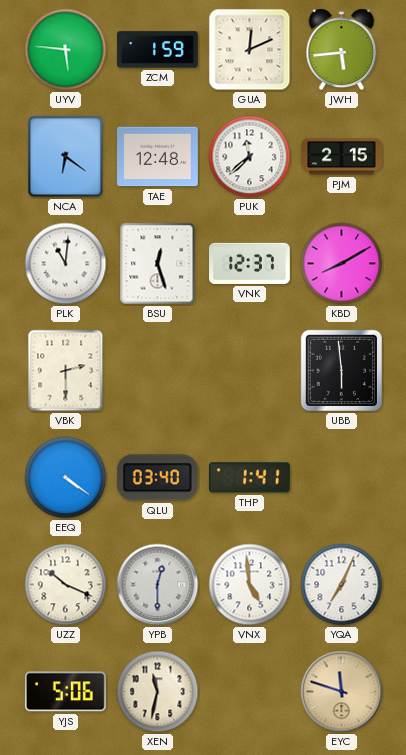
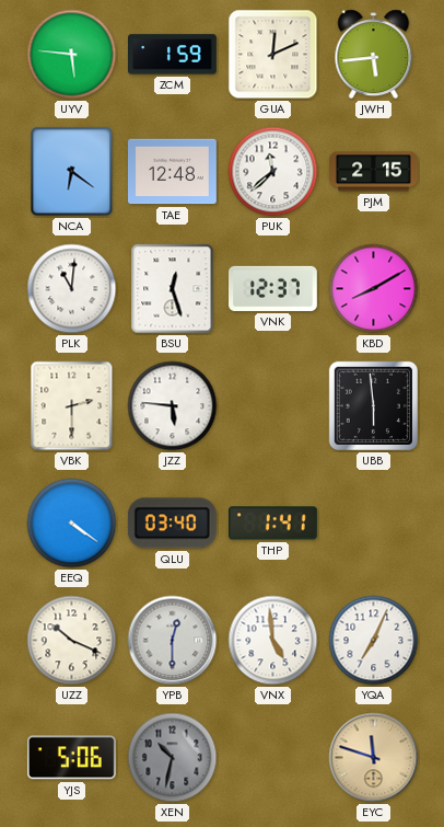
JZZ: none -> 5:46
XEN: 11:32 -> 10:32
XEN dial: cream -> grey
